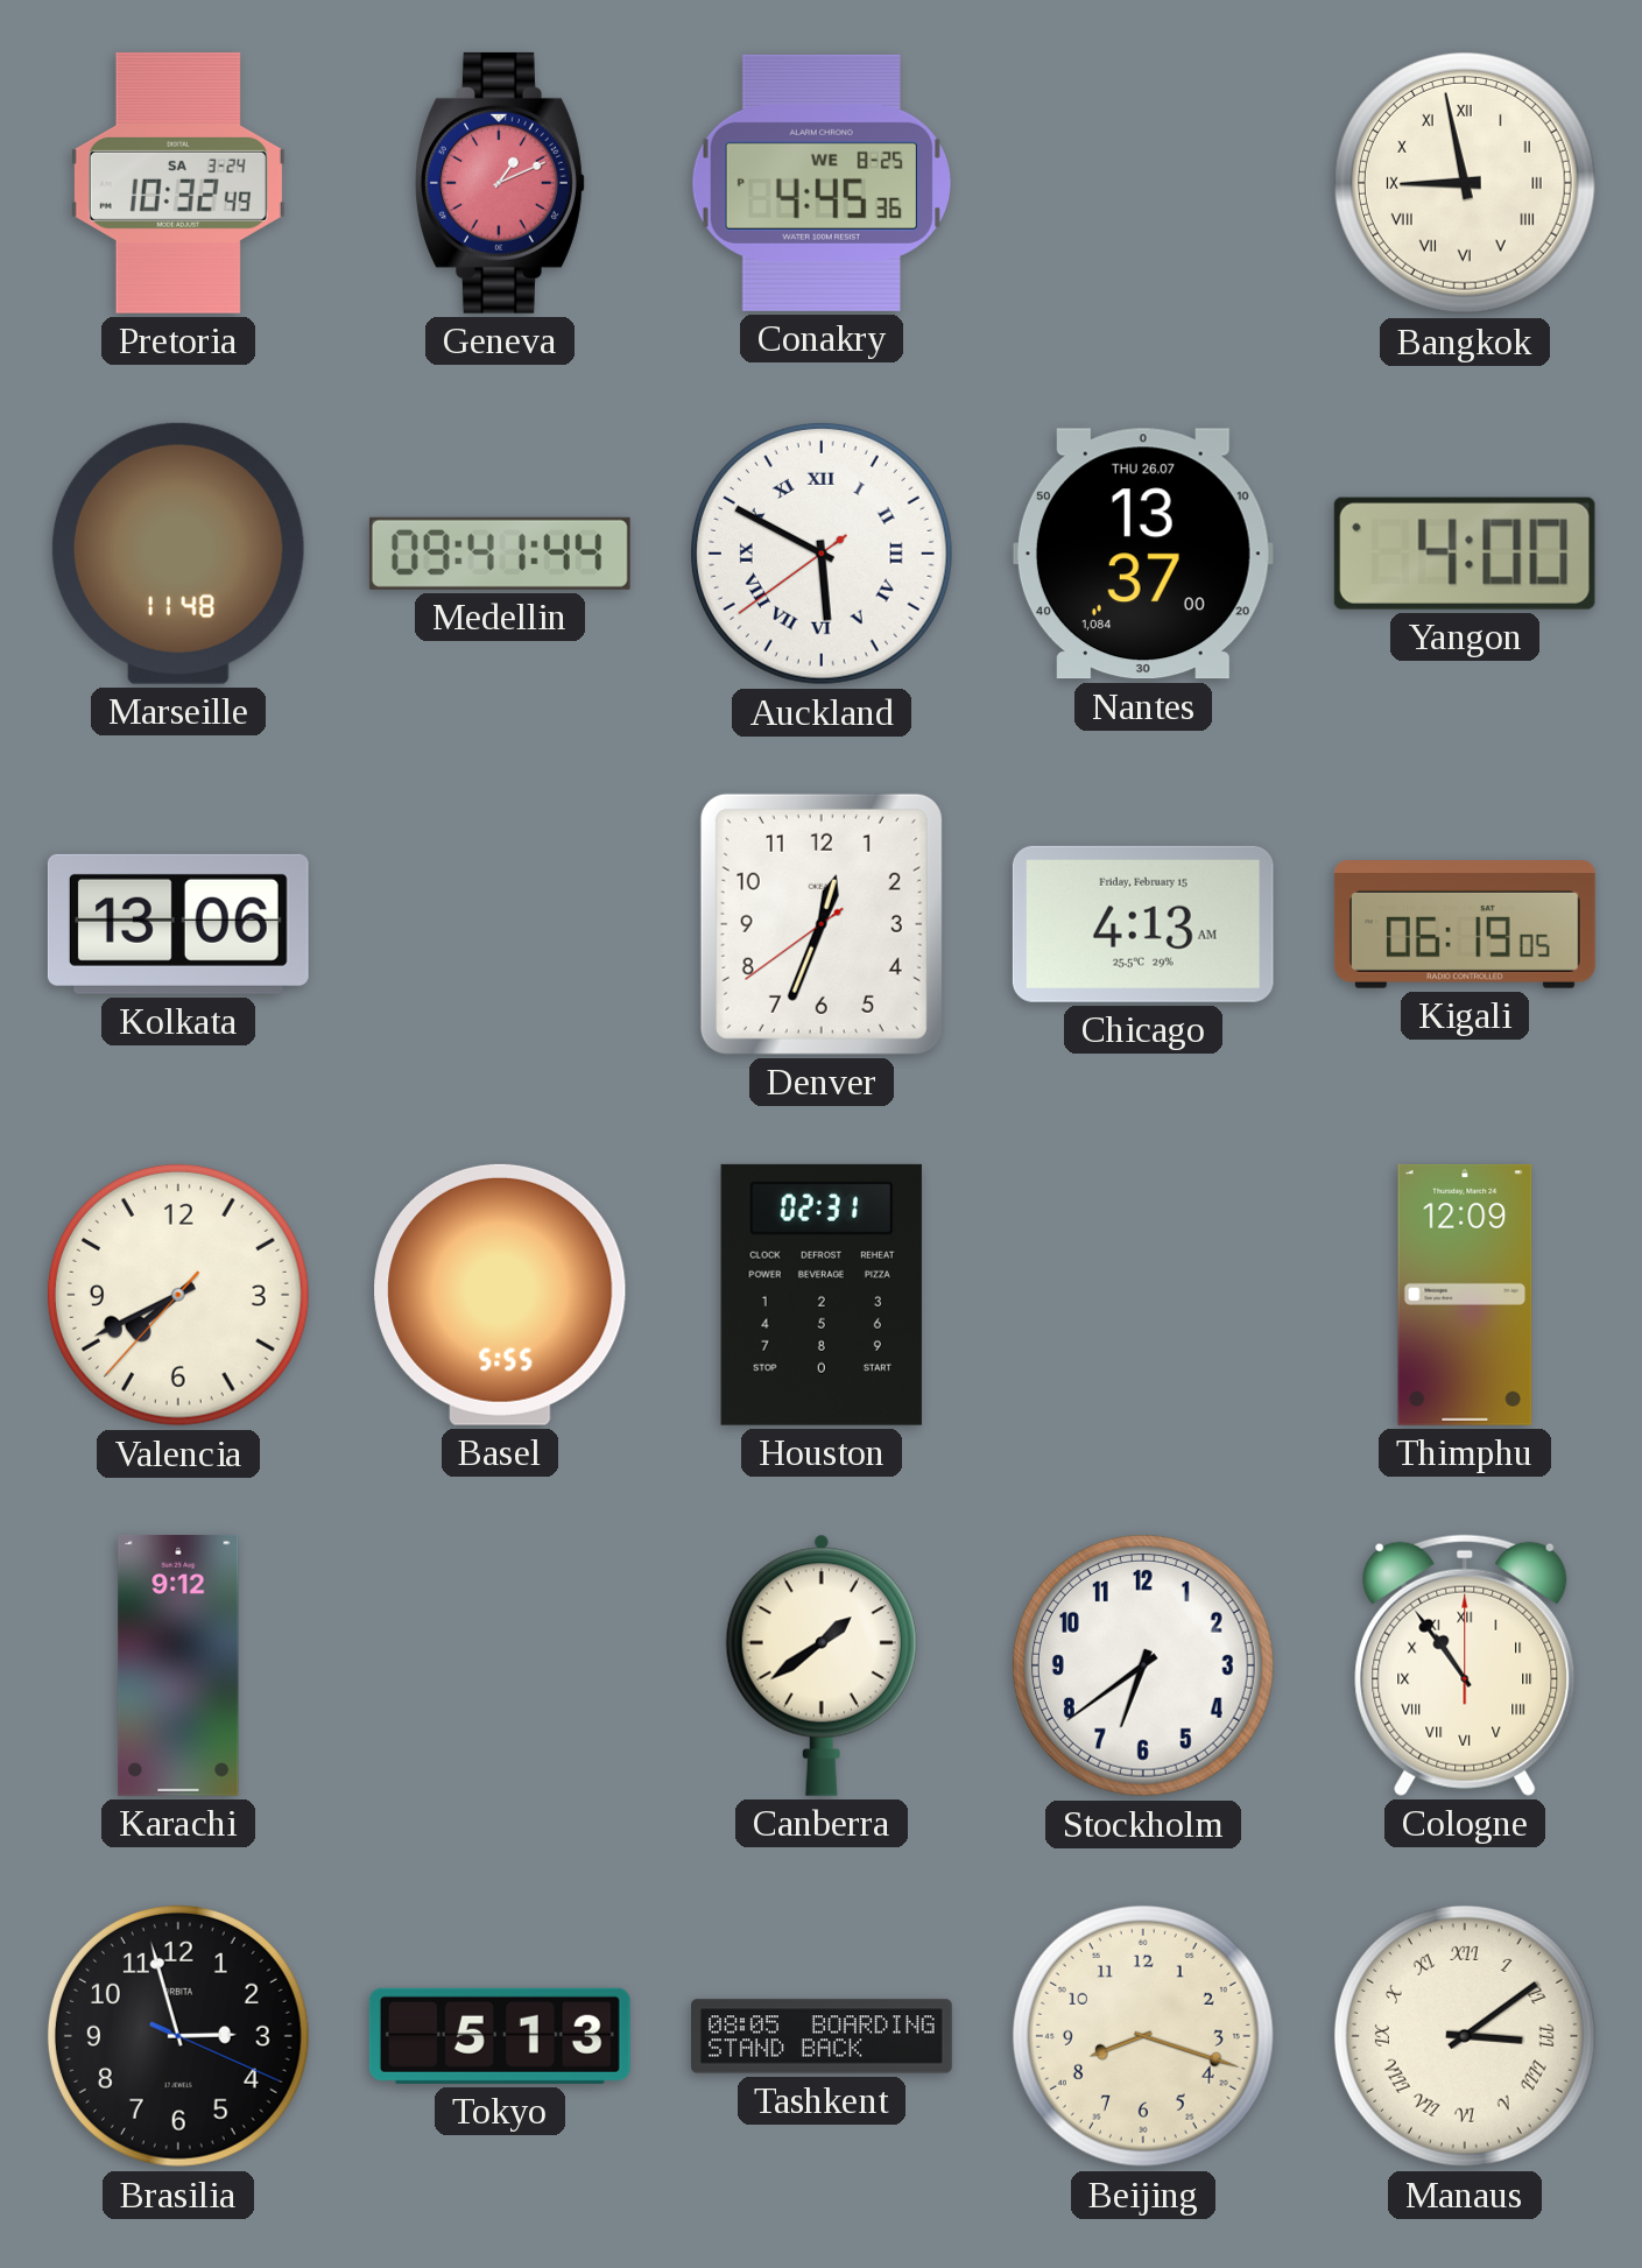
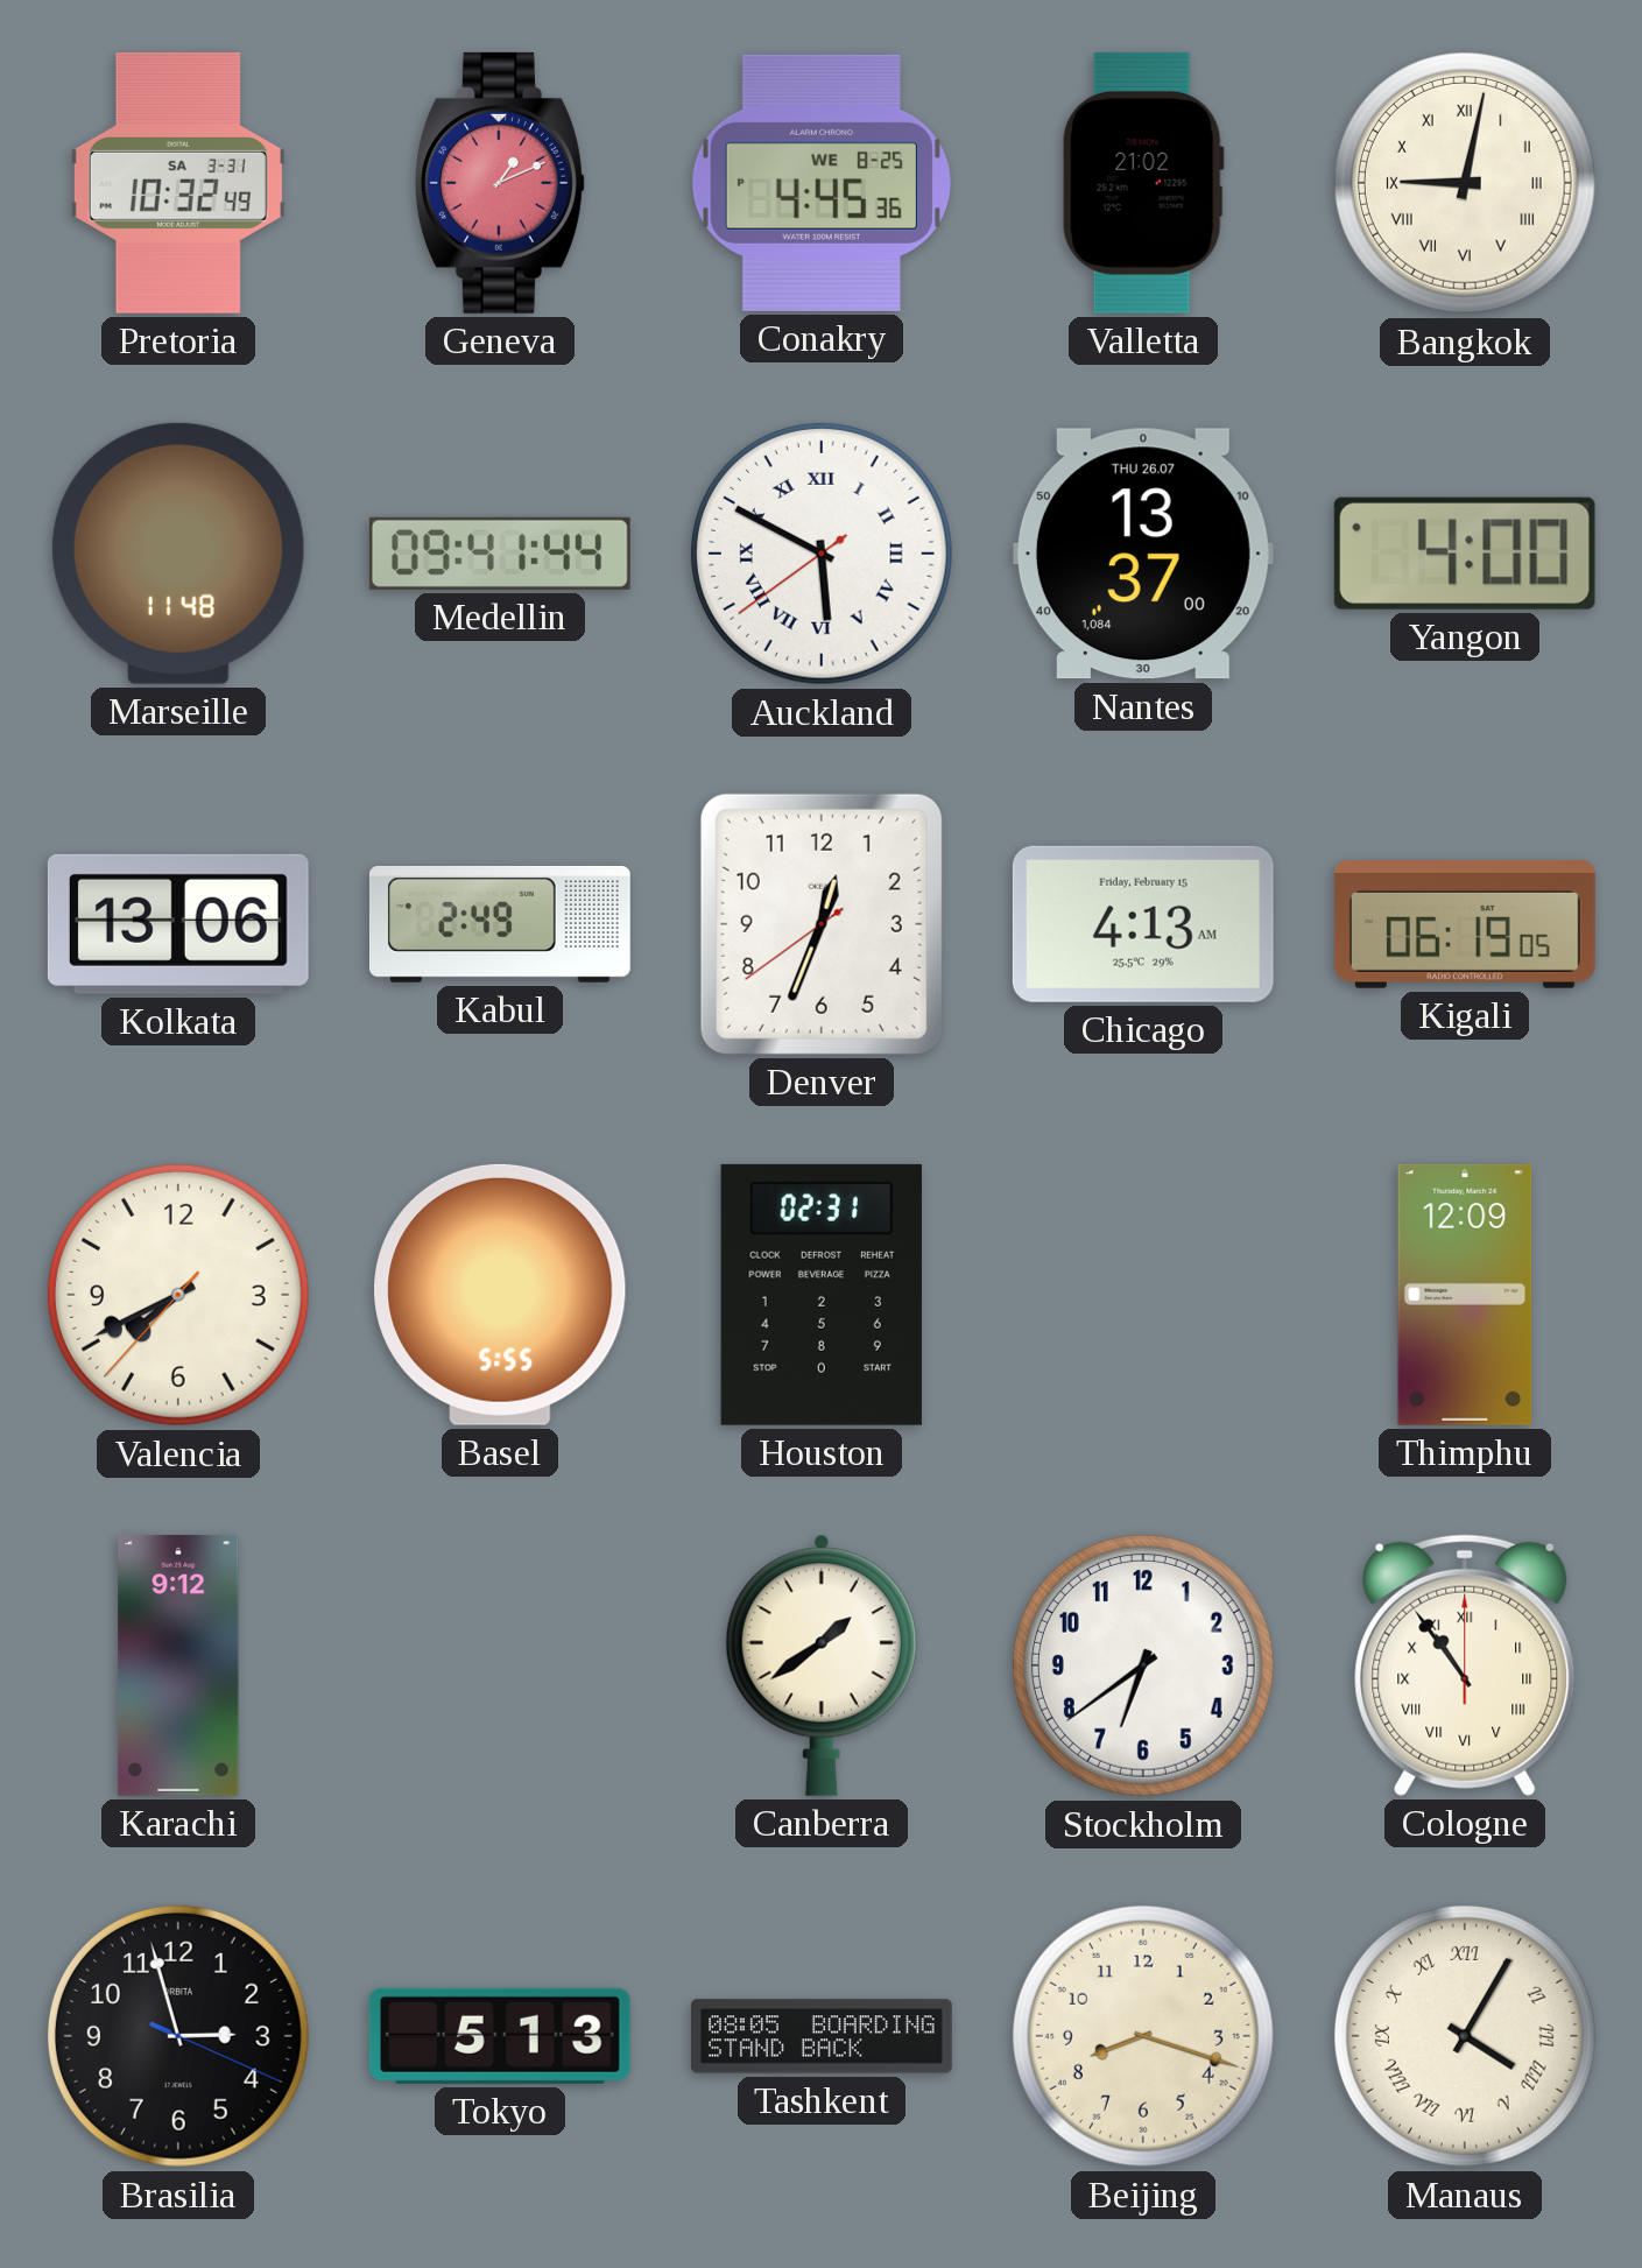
Pretoria date: SA 3-24 -> SA 3-31
Valletta: none -> 21:02
Bangkok: 8:58 -> 9:02
Kabul: none -> 2:49
Manaus: 3:09 -> 4:05
